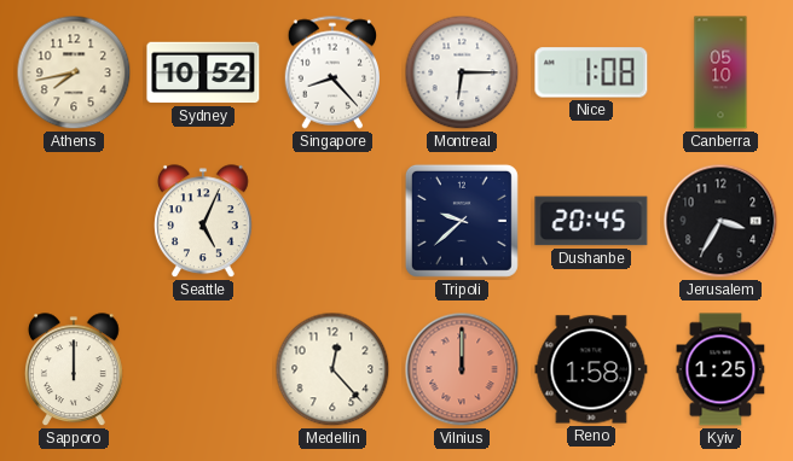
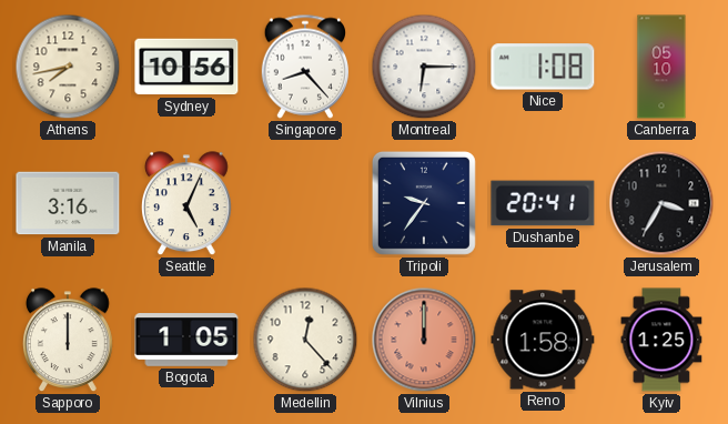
Sydney: 10:52 -> 10:56
Manila: none -> 3:16
Tripoli: 9:38 -> 9:36
Dushanbe: 20:45 -> 20:41
Bogota: none -> 1:05
